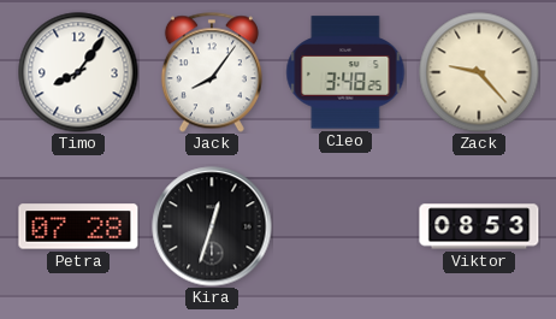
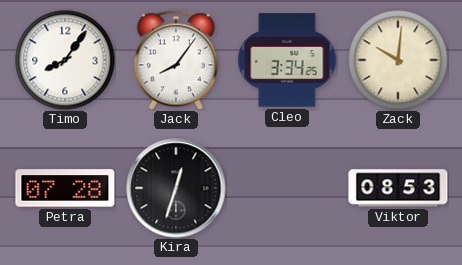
Cleo: 3:48 -> 3:34
Zack: 9:23 -> 10:01
